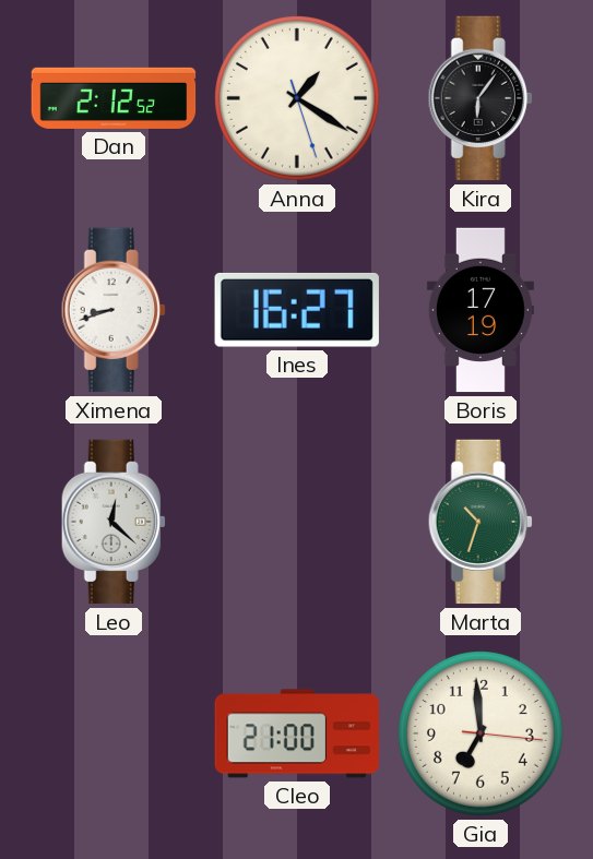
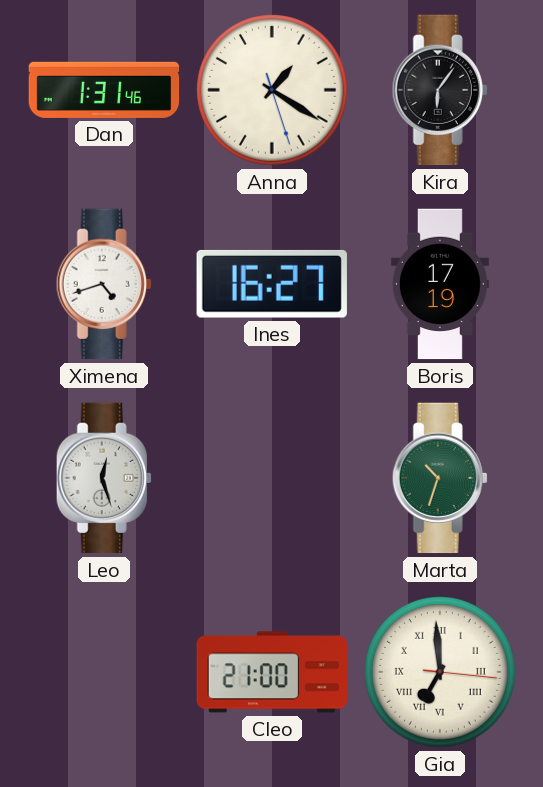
Dan: 2:12 -> 1:31
Ximena: 8:42 -> 4:42
Leo: 12:22 -> 12:27
Gia numerals: Arabic -> Roman
